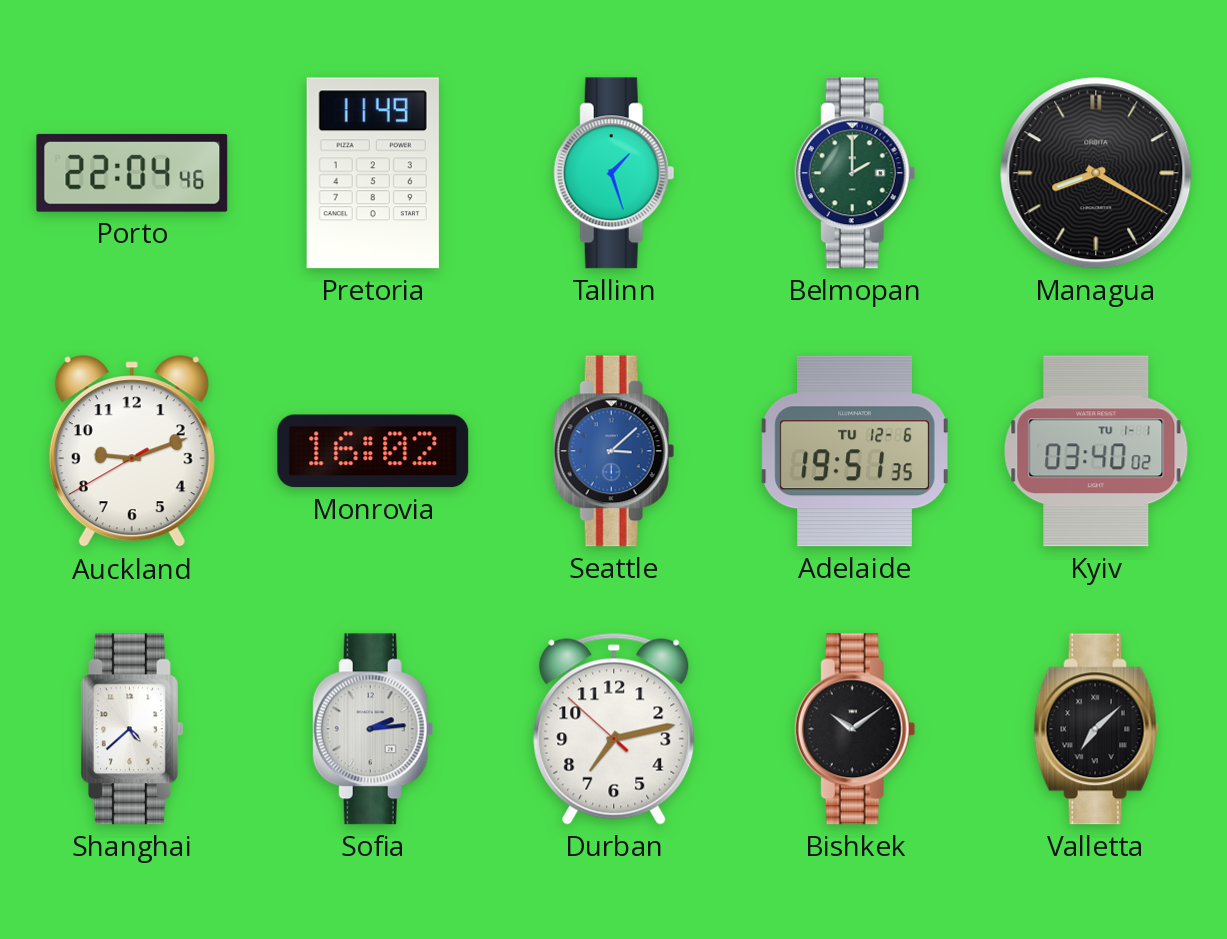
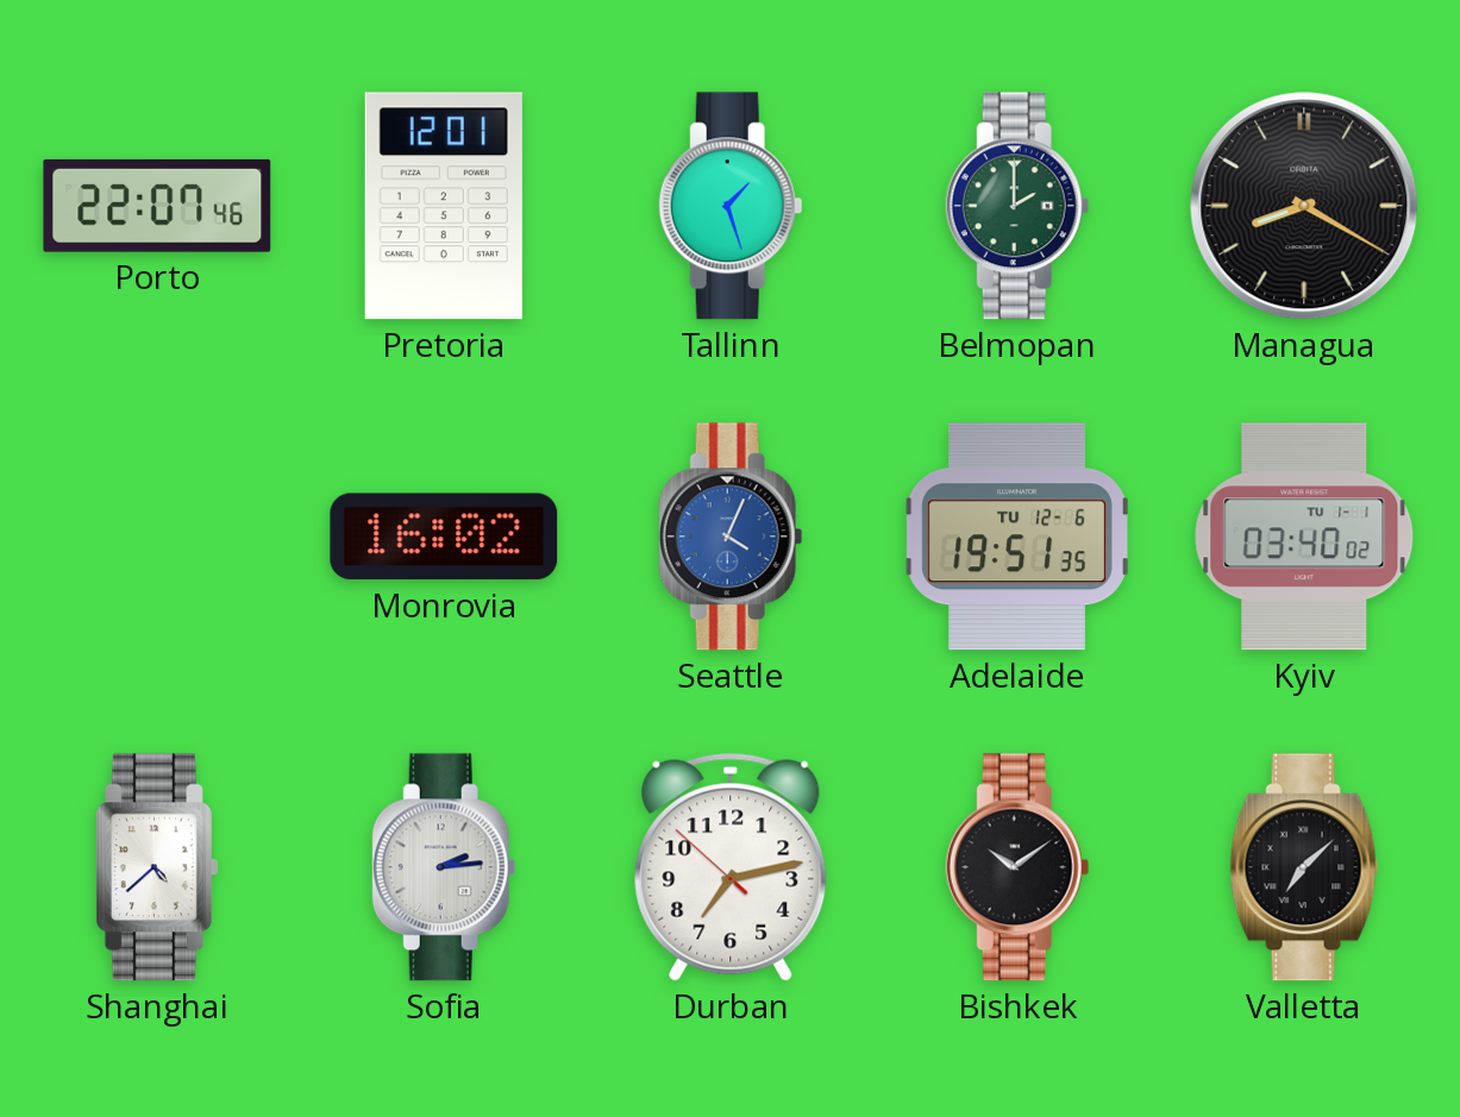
Porto: 22:04 -> 22:07
Pretoria: 11:49 -> 12:01
Auckland: 9:11 -> none
Seattle: 3:08 -> 4:04
